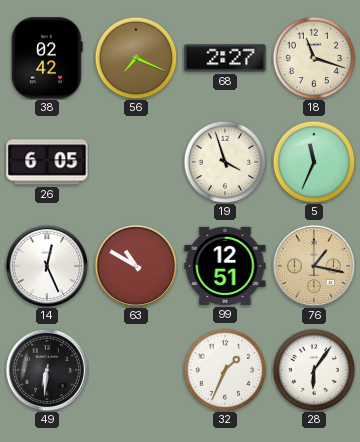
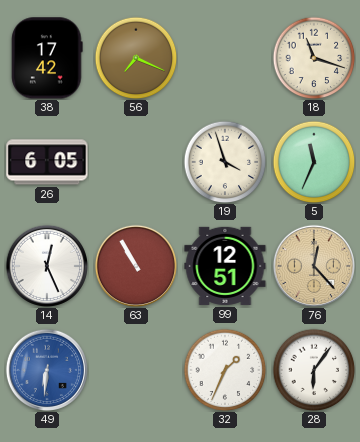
38: 02:42 -> 17:42
68: 2:27 -> none
63: 10:50 -> 10:55
76: 1:17 -> 12:23
49 dial: black -> blue
